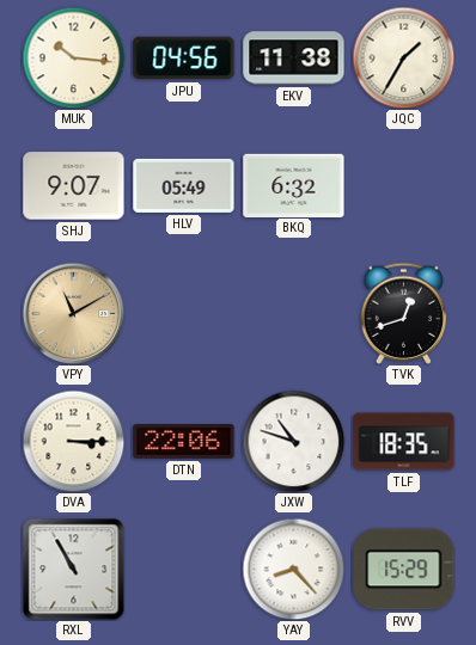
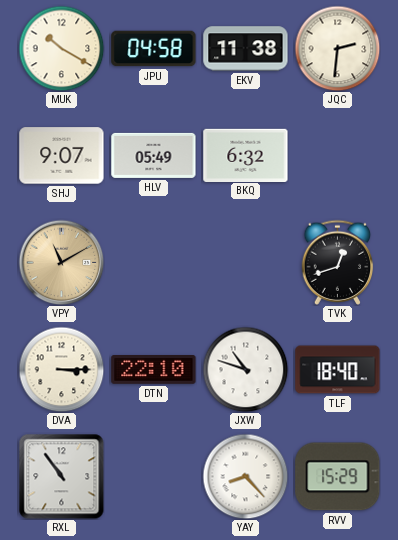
MUK: 10:16 -> 10:20
JPU: 04:56 -> 04:58
JQC: 1:35 -> 2:31
DTN: 22:06 -> 22:10
TLF: 18:35 -> 18:40
RXL: 10:55 -> 10:54
